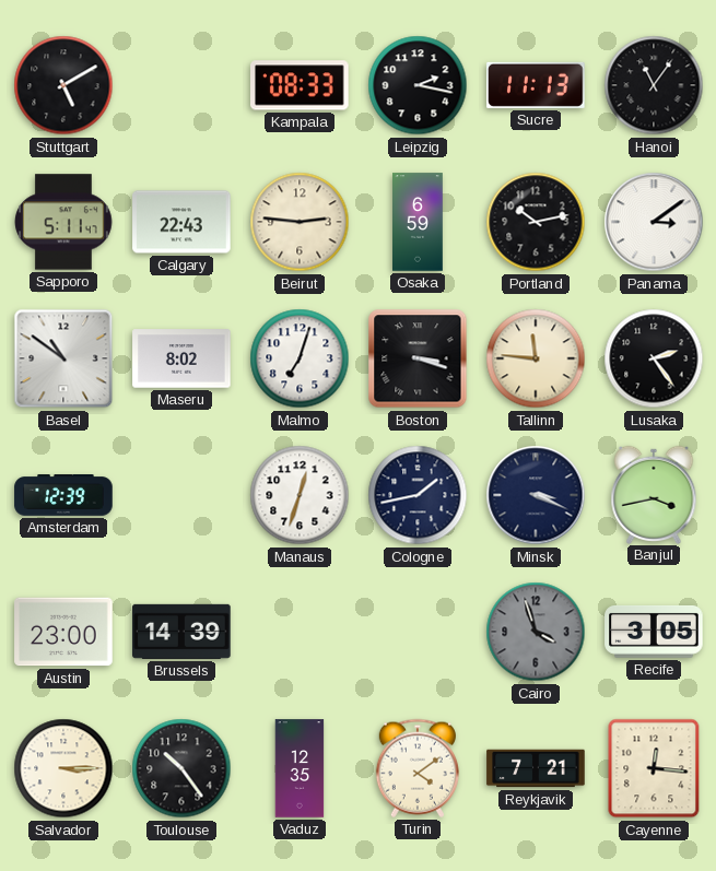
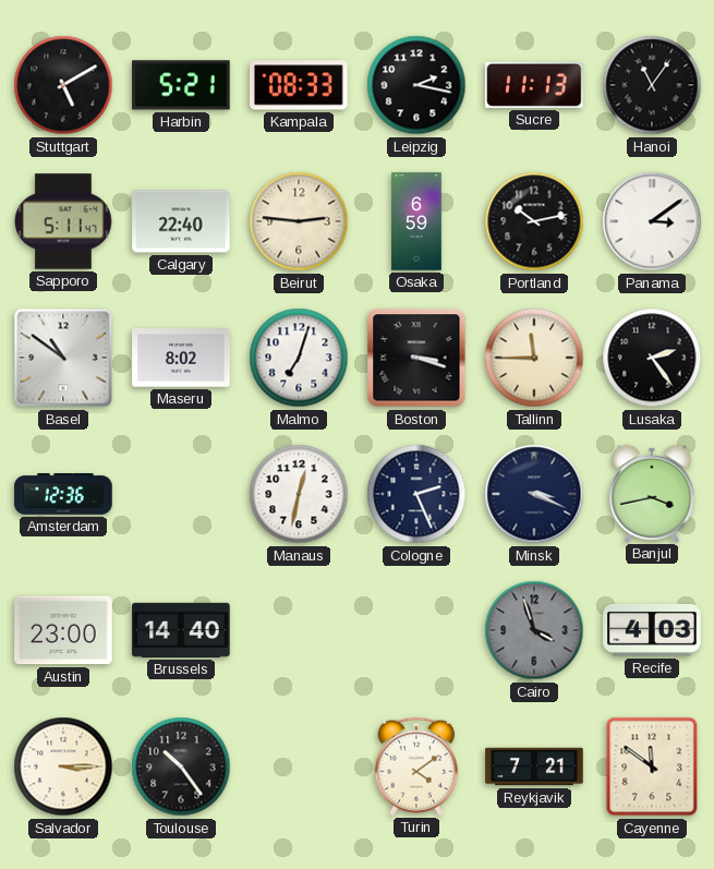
Harbin: none -> 5:21
Calgary: 22:43 -> 22:40
Tallinn: 11:46 -> 11:45
Amsterdam: 12:39 -> 12:36
Manaus: 12:33 -> 12:32
Cologne: 1:43 -> 2:26
Brussels: 14:39 -> 14:40
Recife: 3:05 -> 4:03
Vaduz: 12:35 -> none
Cayenne: 12:16 -> 11:51
